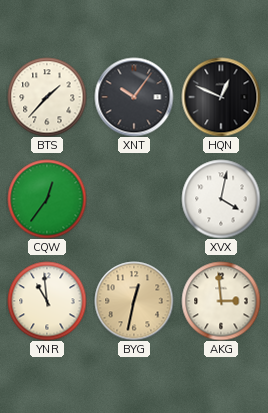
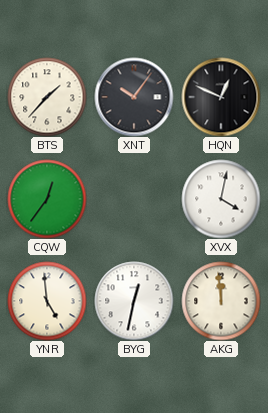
YNR: 10:59 -> 4:59
BYG dial: champagne -> white
AKG: 2:59 -> 11:59
